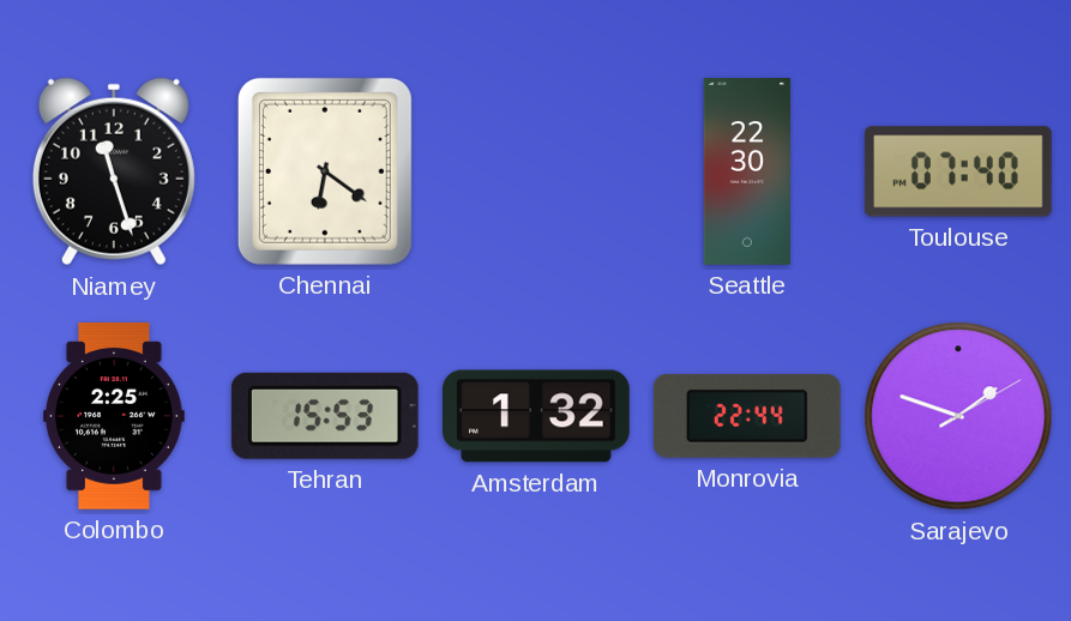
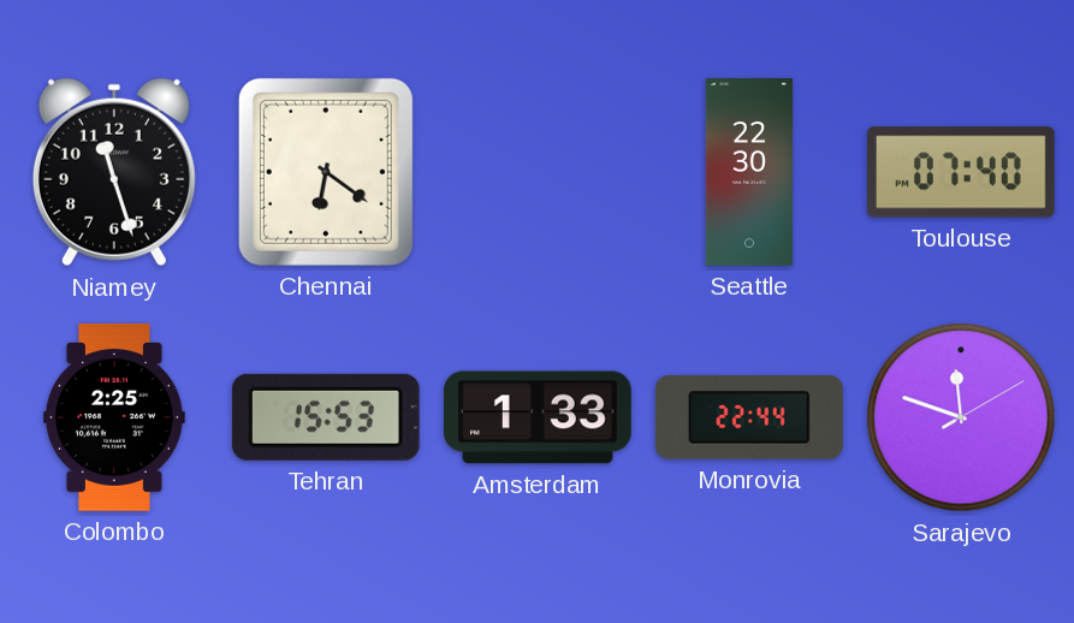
Amsterdam: 1:32 -> 1:33
Sarajevo: 1:48 -> 11:48
